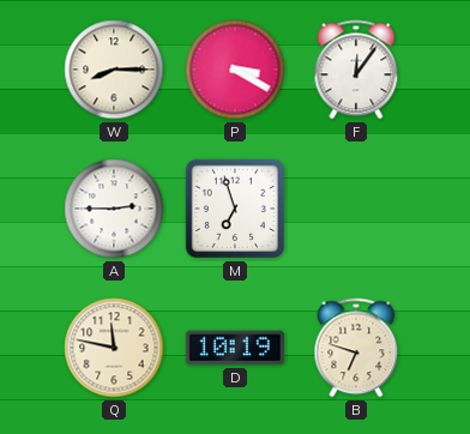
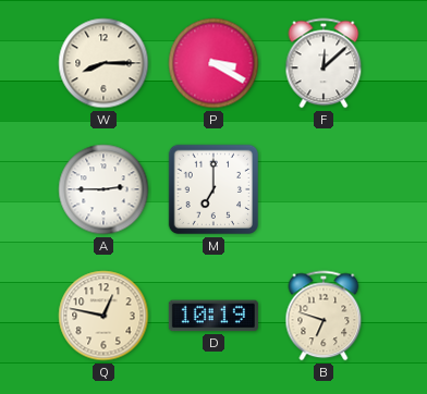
F: 12:06 -> 12:08
M: 6:57 -> 7:00
Q: 11:47 -> 12:47
